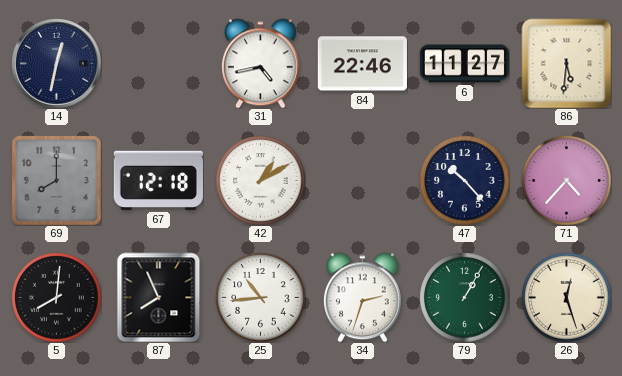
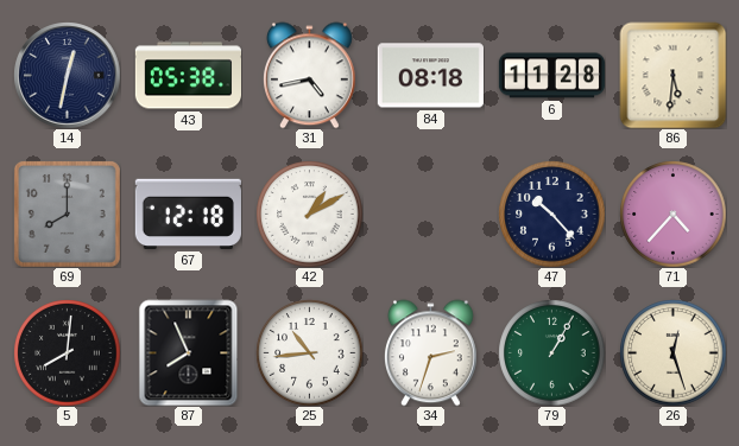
43: none -> 05:38
84: 22:46 -> 08:18
6: 11:27 -> 11:28
